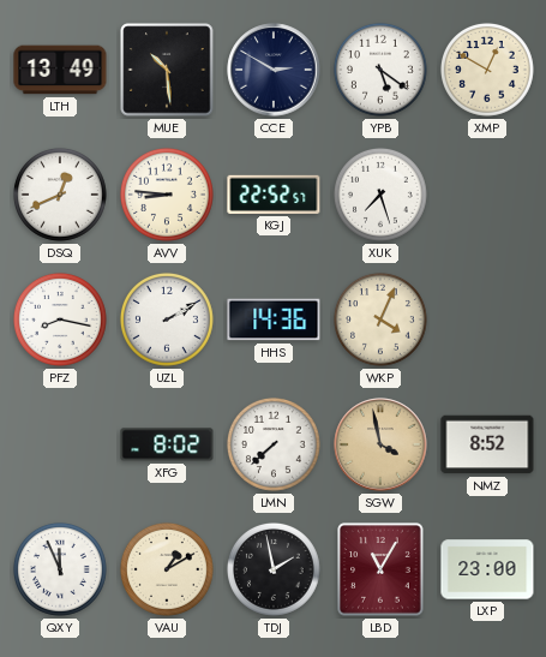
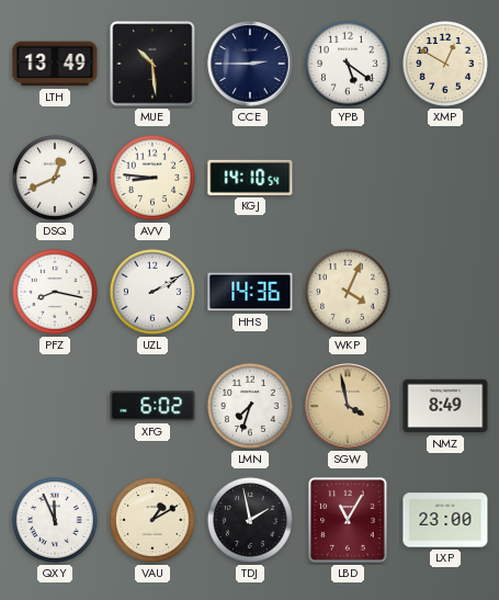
CCE: 2:50 -> 2:45
KGJ: 22:52 -> 14:10
XUK: 7:27 -> none
XFG: 8:02 -> 6:02
LMN: 7:38 -> 7:33
NMZ: 8:52 -> 8:49
